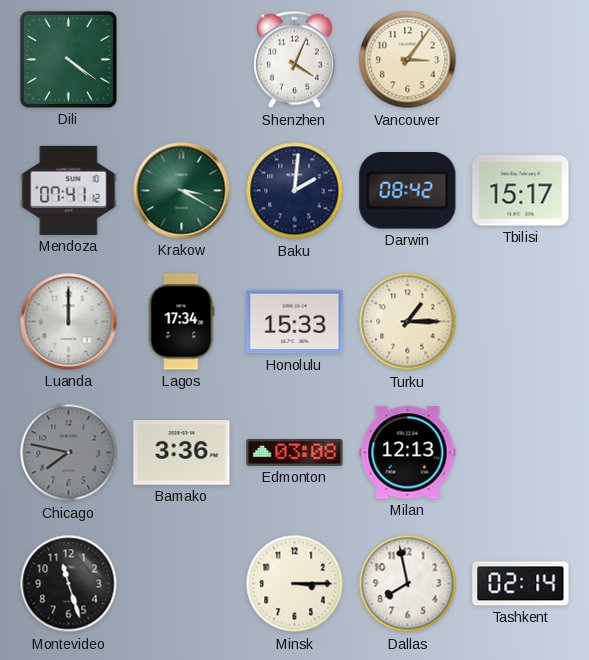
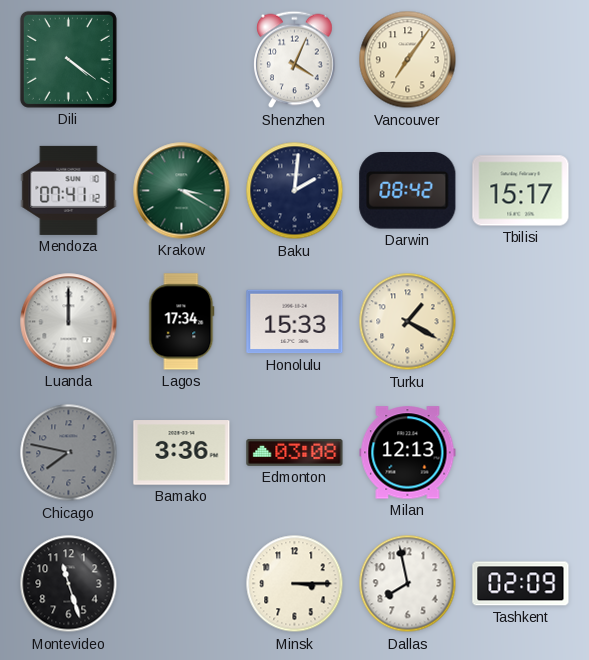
Vancouver: 3:06 -> 7:06
Turku: 1:15 -> 1:20
Tashkent: 02:14 -> 02:09
